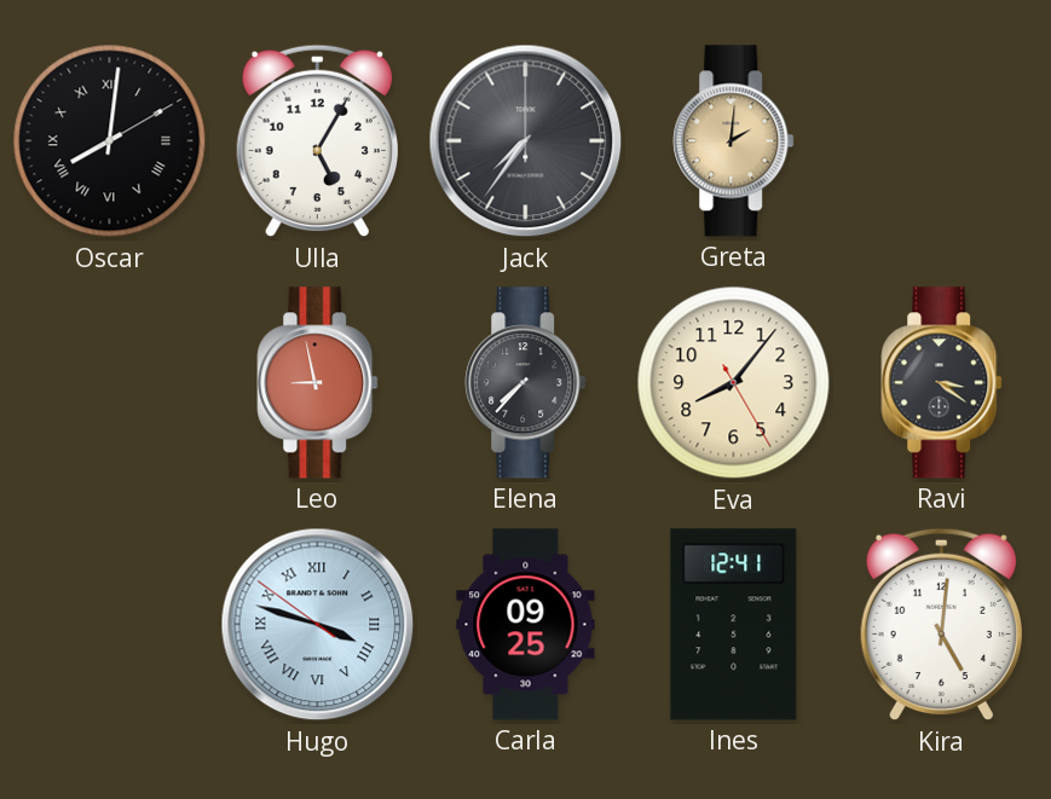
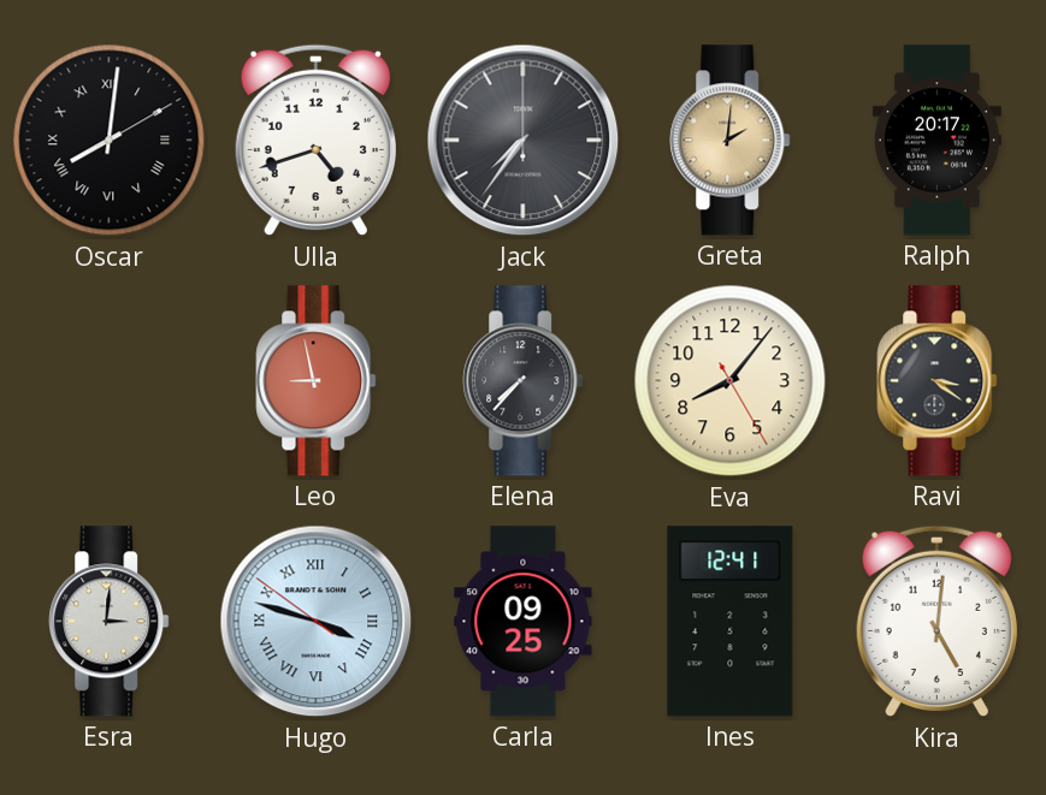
Ulla: 5:05 -> 4:42
Ralph: none -> 20:17
Esra: none -> 3:01
